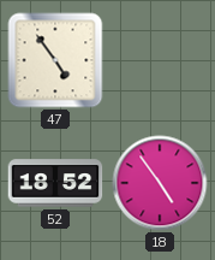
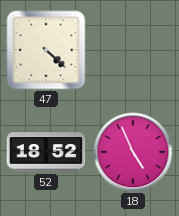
47: 4:54 -> 4:22
18: 4:54 -> 4:56
